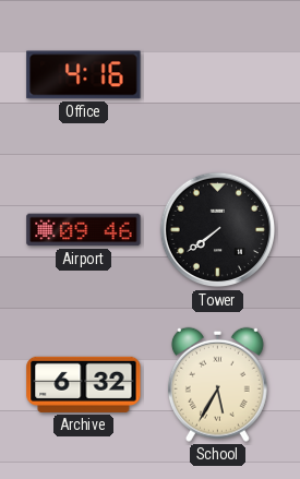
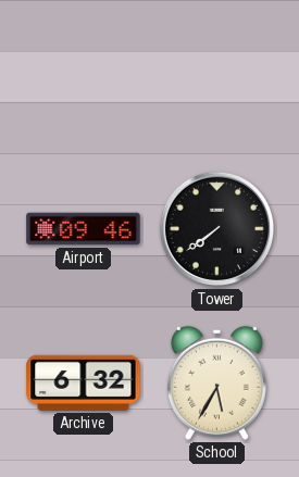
Office: 4:16 -> none
